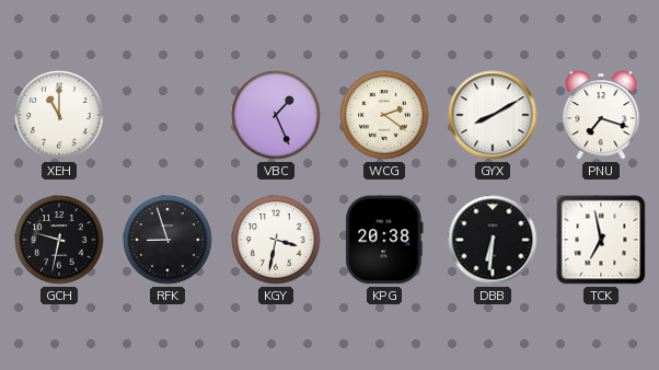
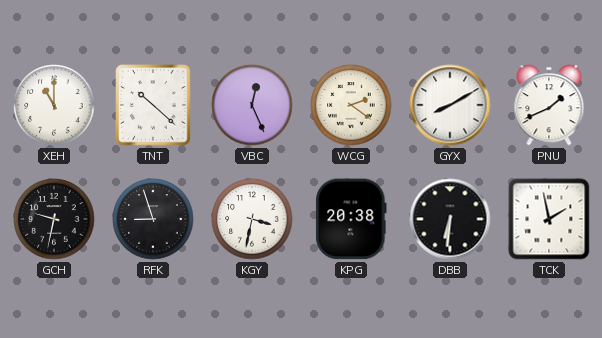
TNT: none -> 10:22
VBC: 1:26 -> 12:26
PNU: 7:18 -> 1:41
TCK: 6:58 -> 1:58
